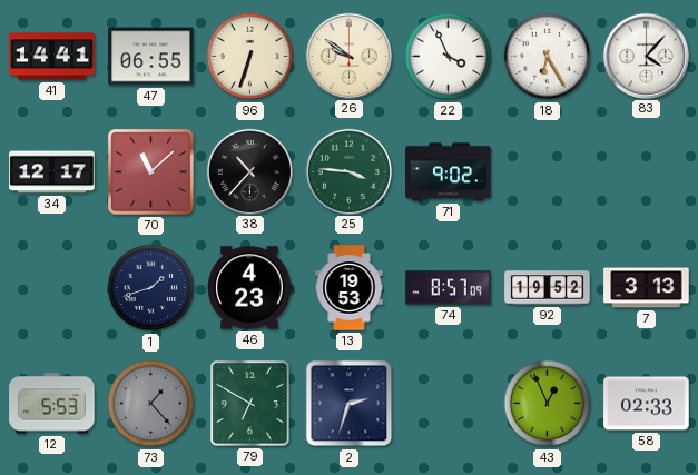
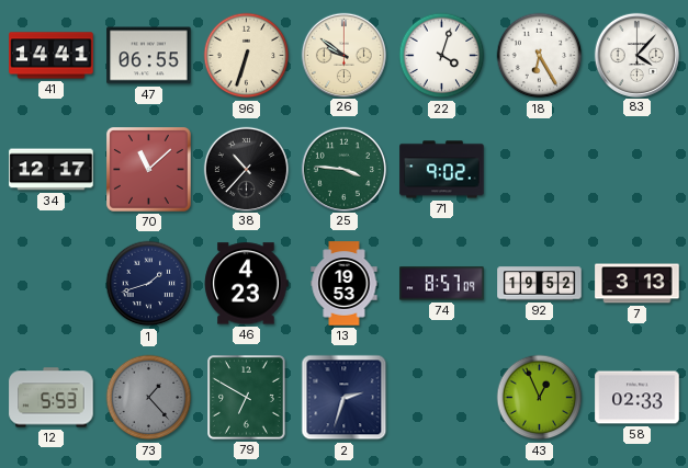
22: 3:56 -> 4:03
